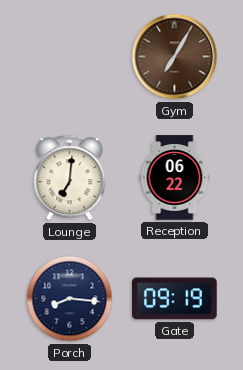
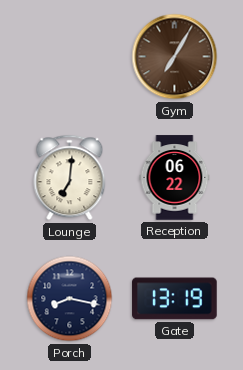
Porch: 8:16 -> 8:17
Gate: 09:19 -> 13:19
